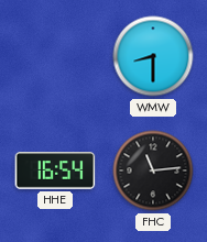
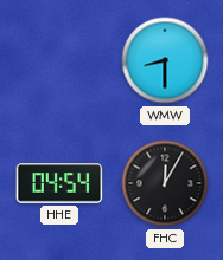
HHE: 16:54 -> 04:54
FHC: 11:14 -> 12:05
